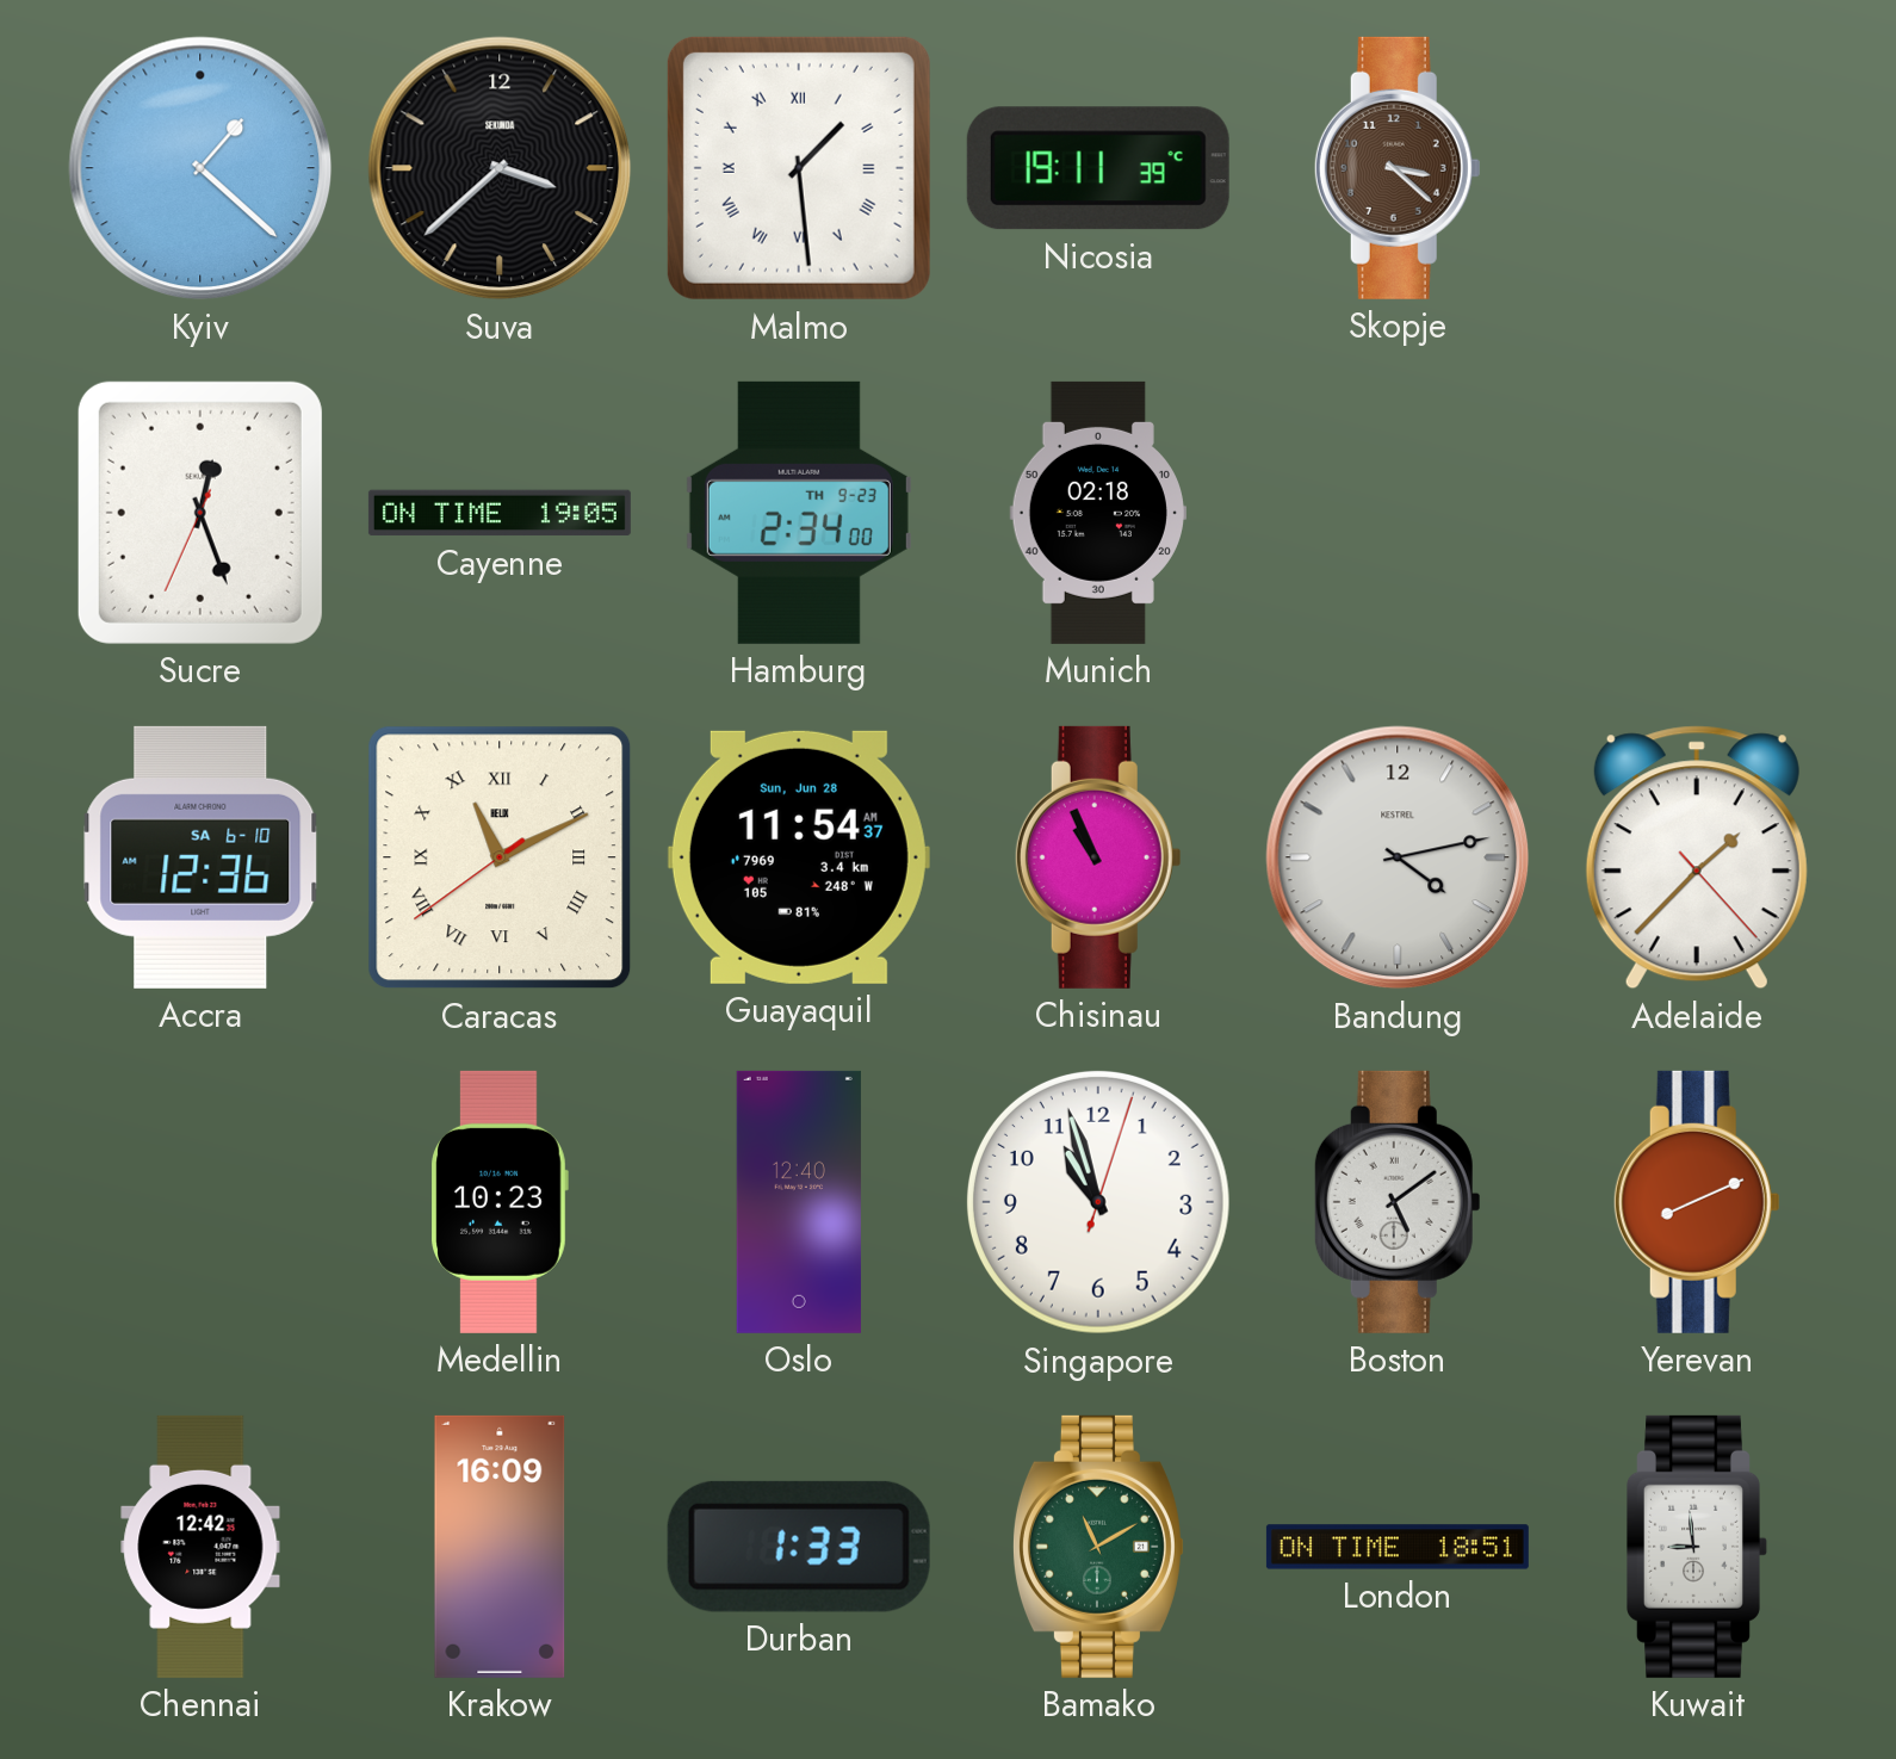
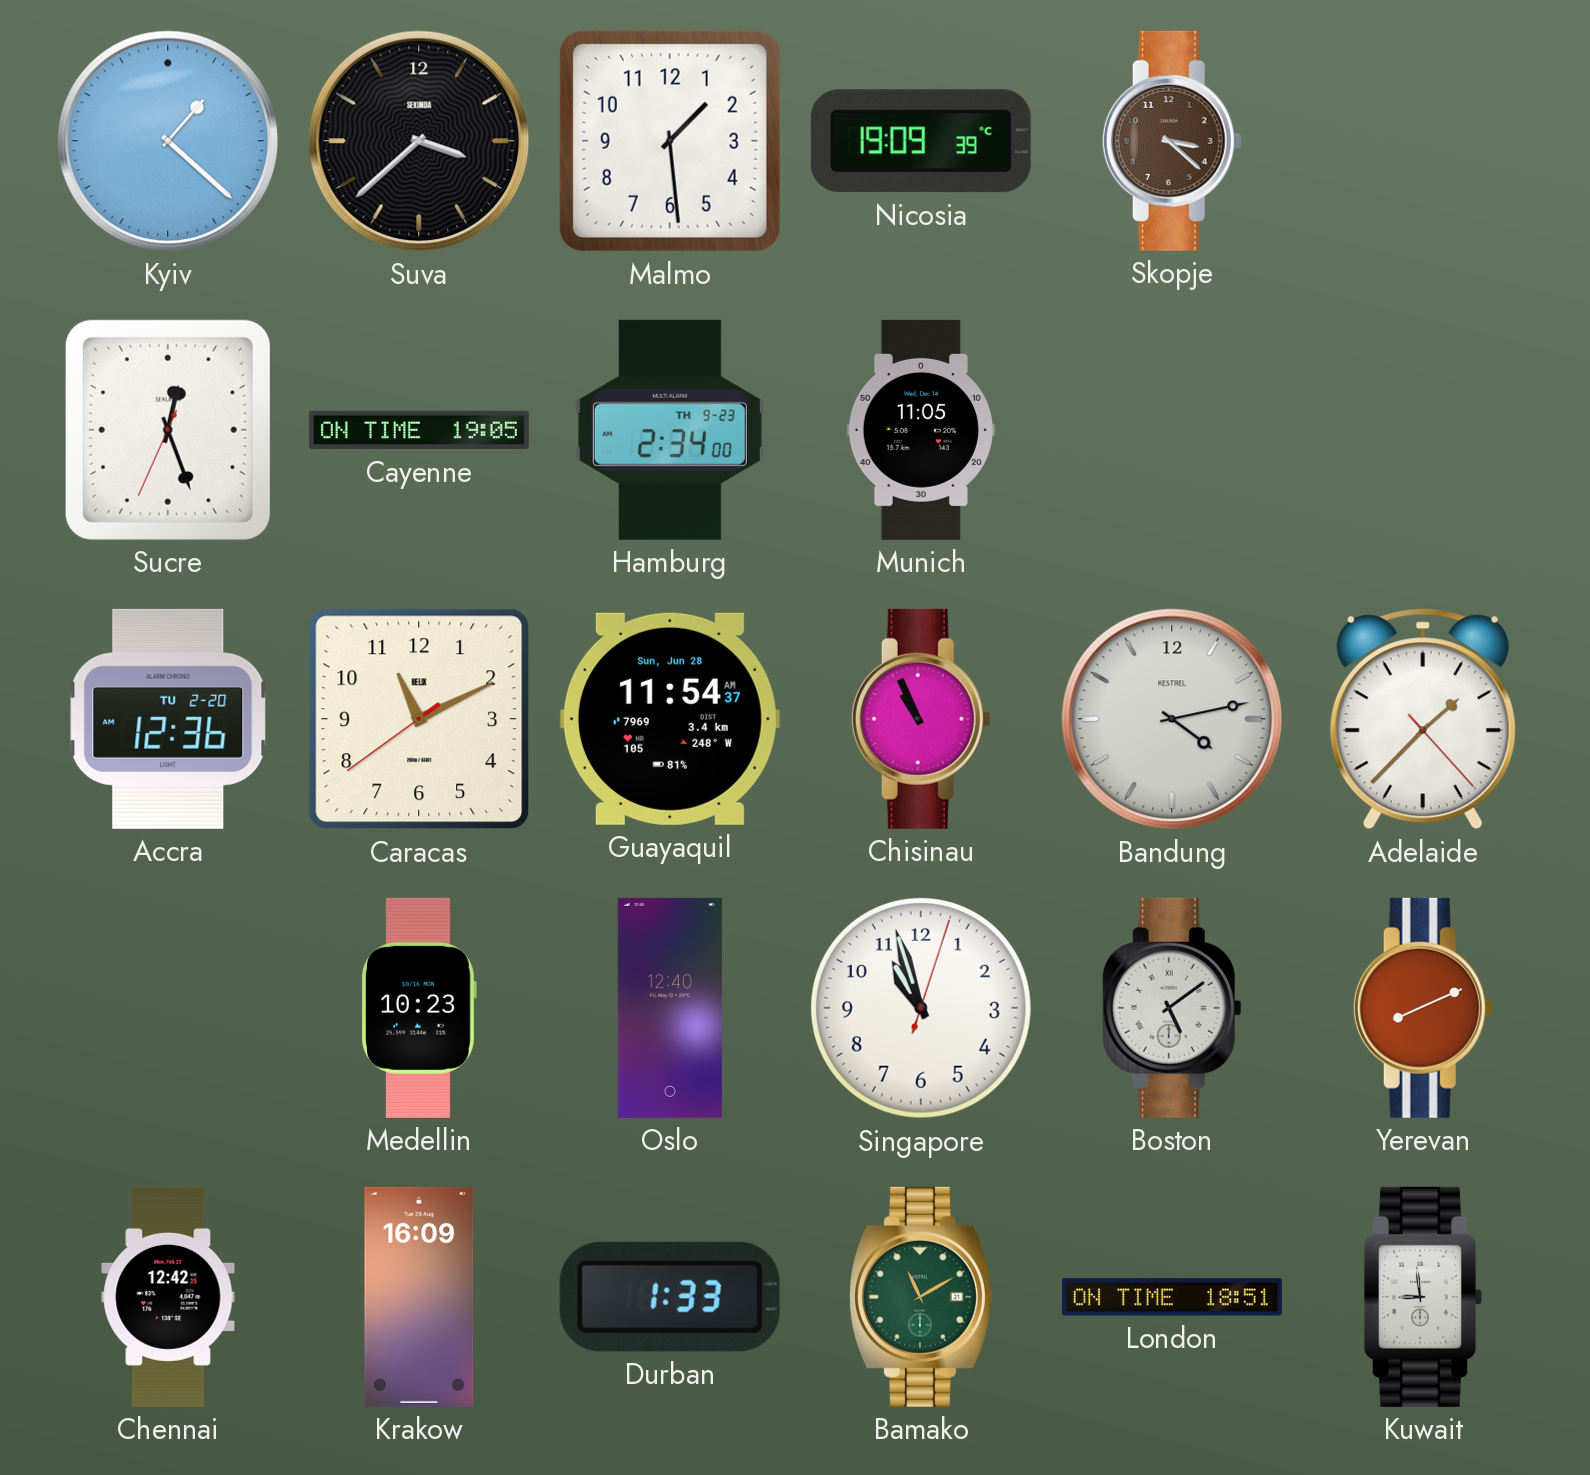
Malmo numerals: Roman -> Arabic
Nicosia: 19:11 -> 19:09
Munich: 02:18 -> 11:05
Accra date: SA 6-10 -> TU 2-20
Caracas numerals: Roman -> Arabic
